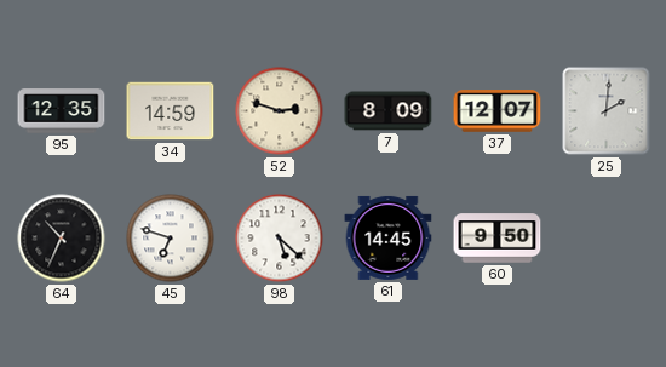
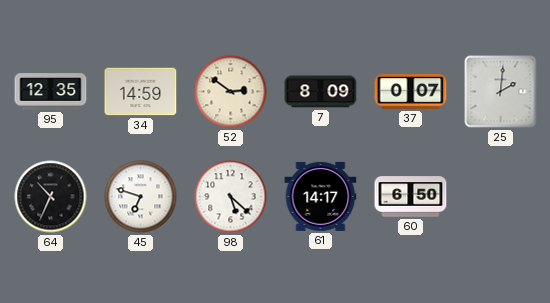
52: 2:48 -> 2:51
37: 12:07 -> 0:07
61: 14:45 -> 14:17
60: 9:50 -> 6:50
